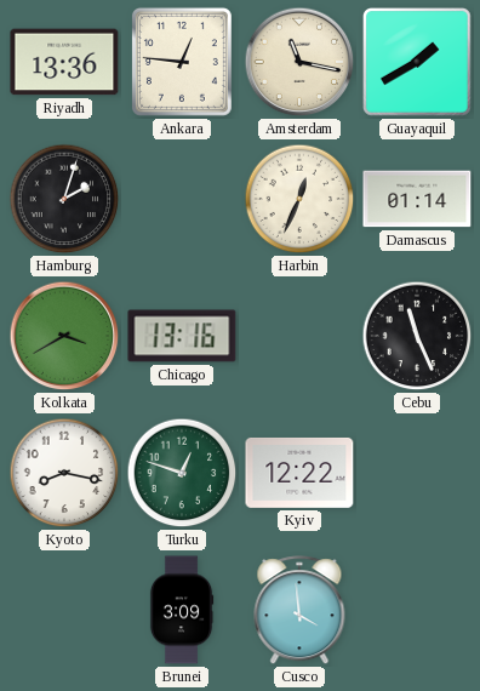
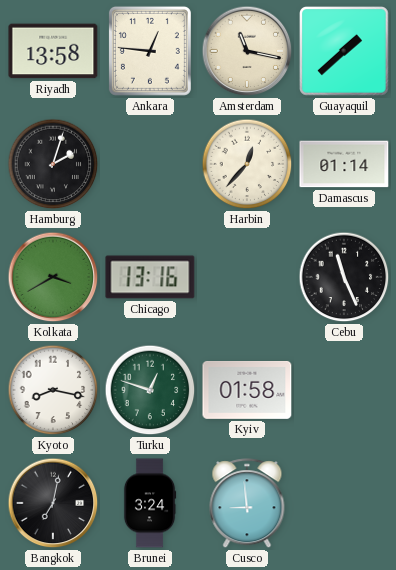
Riyadh: 13:36 -> 13:58
Guayaquil: 1:40 -> 1:38
Harbin: 12:34 -> 12:37
Kyiv: 12:22 -> 01:58
Bangkok: none -> 7:02
Brunei: 3:09 -> 3:24
Cusco: 3:59 -> 8:59
